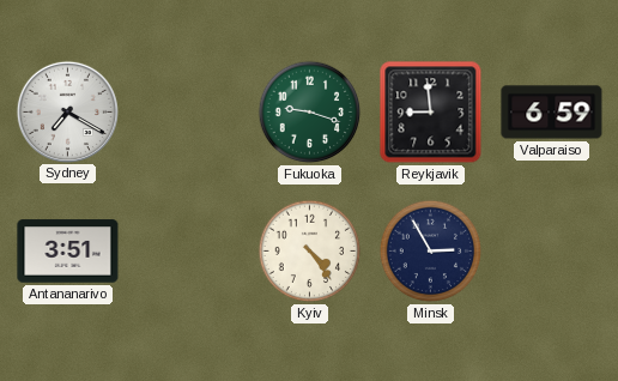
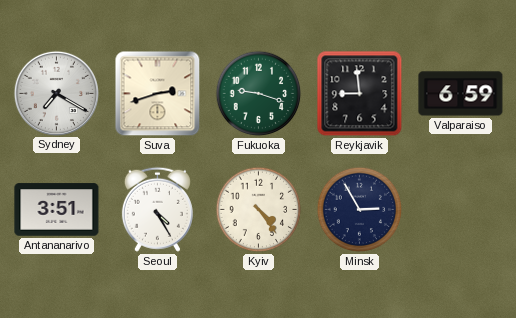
Suva: none -> 2:42
Seoul: none -> 4:25
